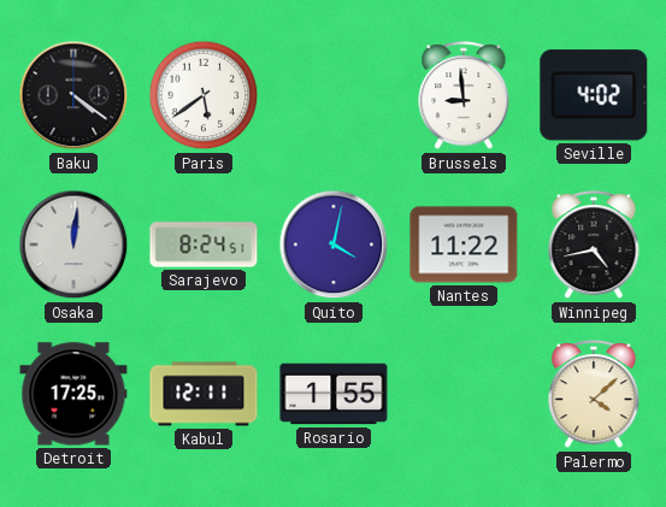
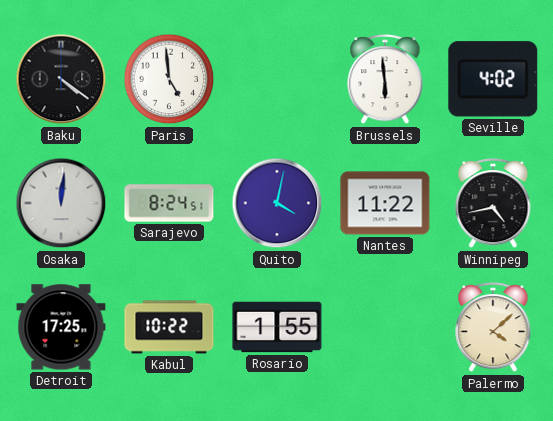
Paris: 5:39 -> 4:59
Brussels: 8:59 -> 5:59
Kabul: 12:11 -> 10:22
